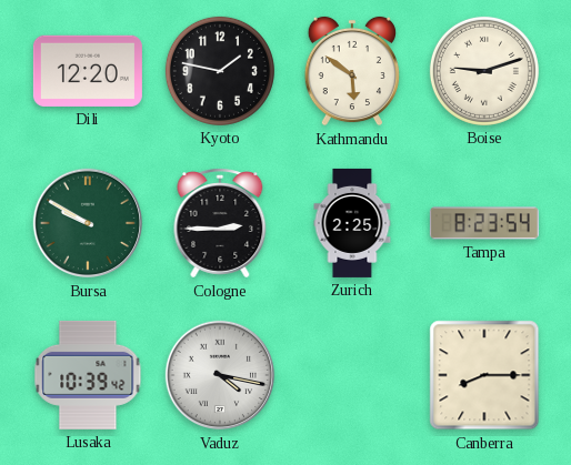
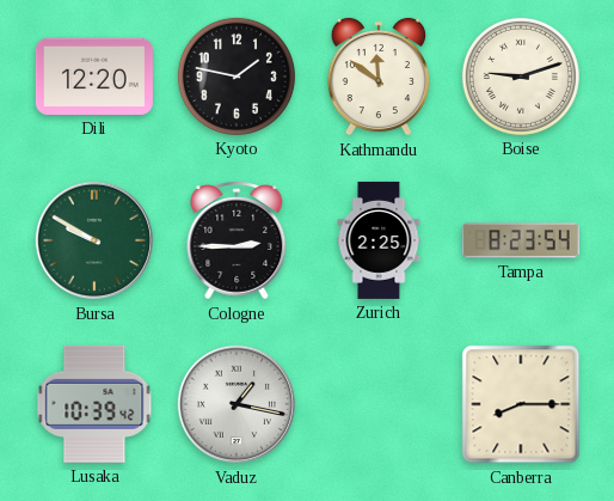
Kathmandu: 5:51 -> 11:51
Vaduz: 4:17 -> 1:17
